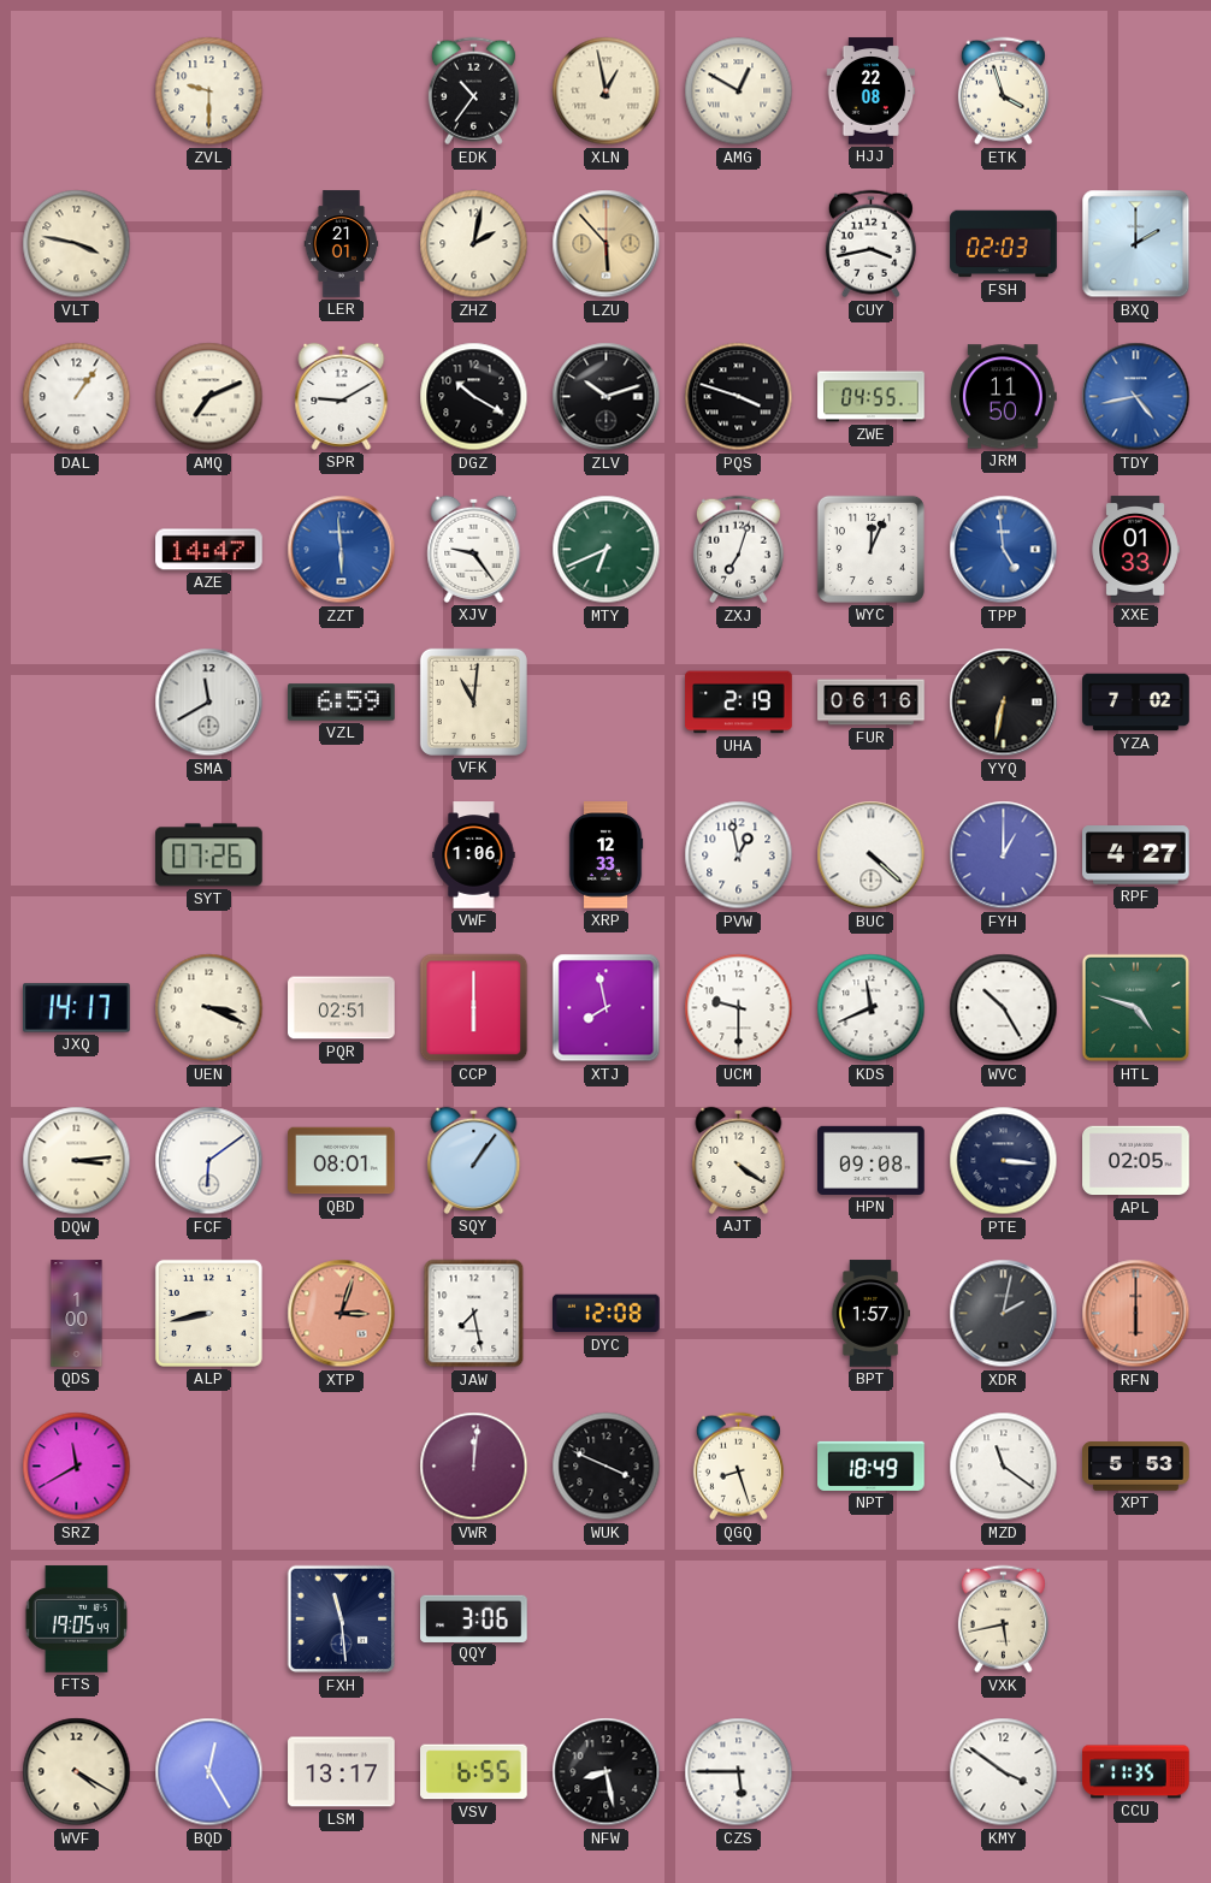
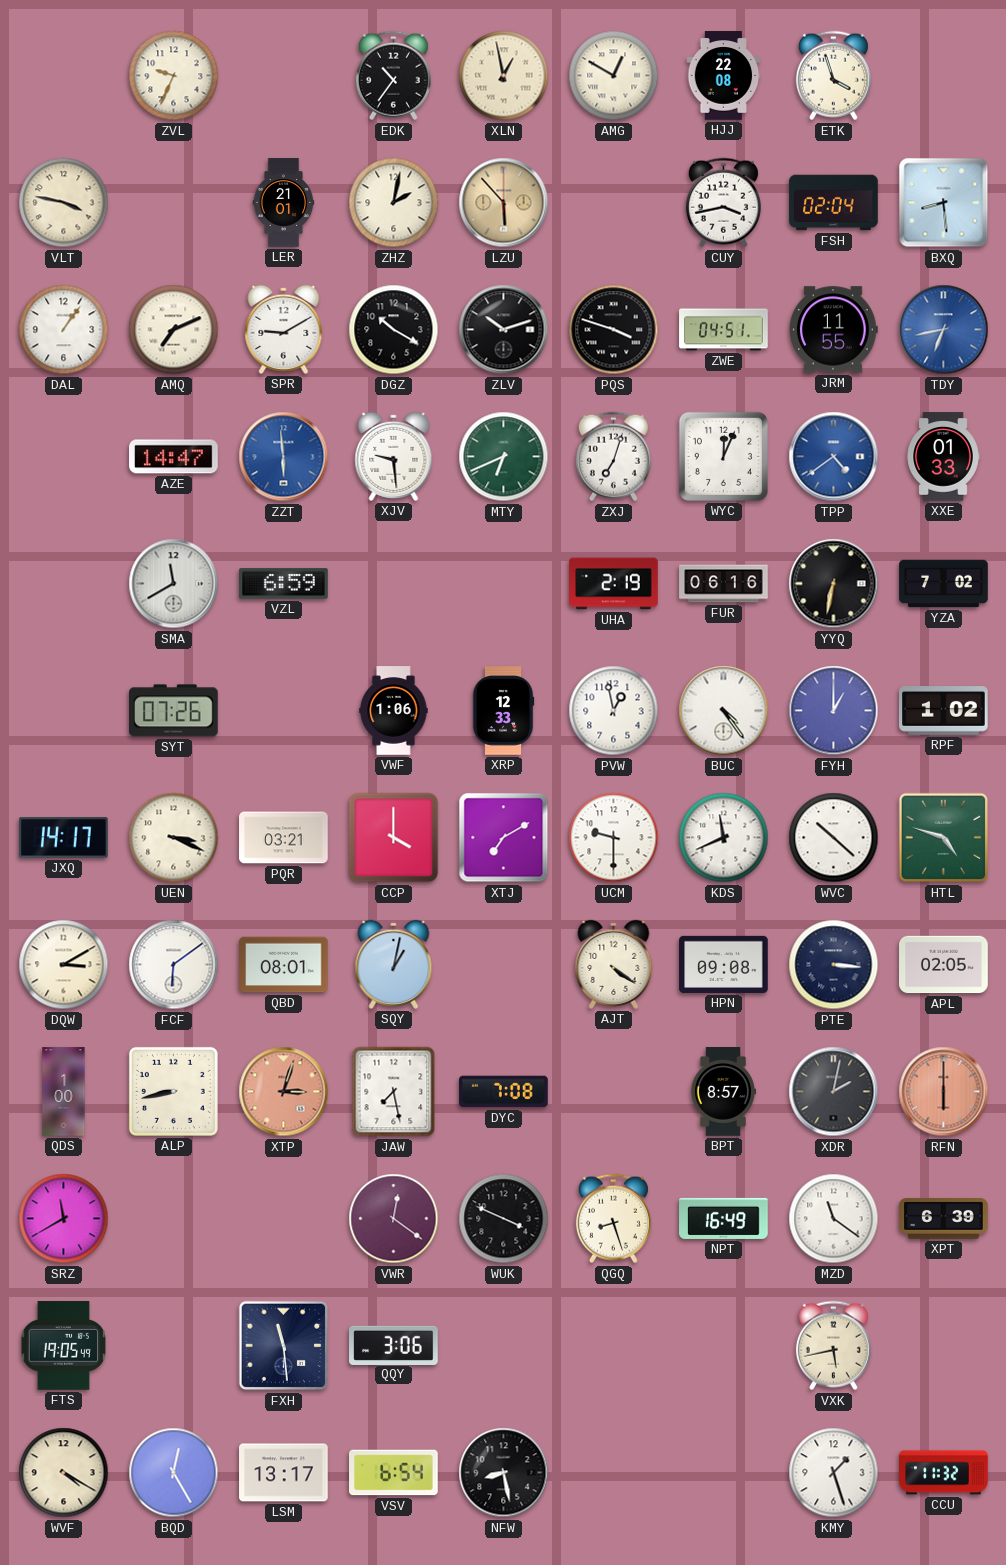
ZVL: 9:30 -> 9:34
FSH: 02:03 -> 02:04
BXQ: 2:00 -> 8:29
ZWE: 04:55 -> 04:51
JRM: 11:50 -> 11:55
TDY: 4:43 -> 6:43
XJV: 9:24 -> 9:29
TPP: 4:59 -> 4:39
VFK: 11:01 -> none
BUC: 4:22 -> 4:24
RPF: 4:27 -> 1:02
PQR: 02:51 -> 03:21
CCP: 6:00 -> 4:00
XTJ: 7:58 -> 7:10
WVC: 10:25 -> 10:22
DQW: 3:14 -> 3:10
SQY: 1:06 -> 1:02
DYC: 12:08 -> 7:08
BPT: 1:57 -> 8:57
VWR: 12:01 -> 12:21
NPT: 18:49 -> 16:49
XPT: 5:53 -> 6:39
VSV: 6:55 -> 6:54
CZS: 5:45 -> none
KMY: 3:51 -> 1:27
CCU: 11:35 -> 11:32
